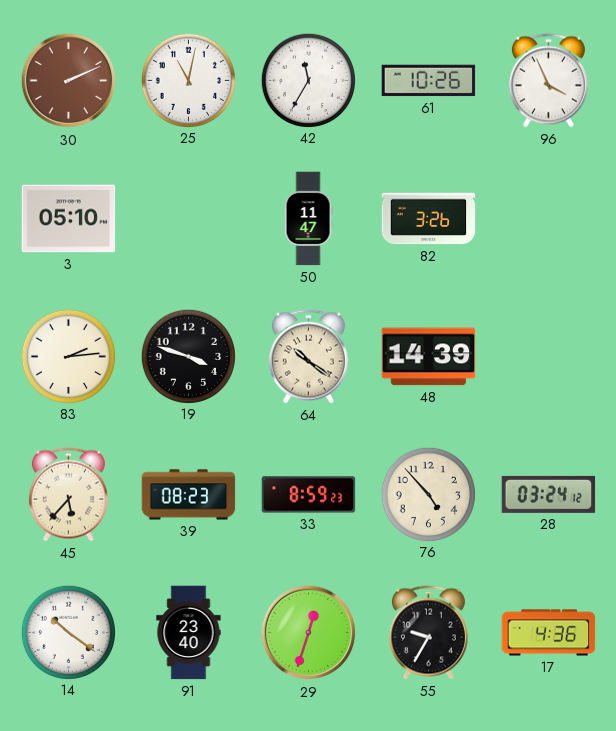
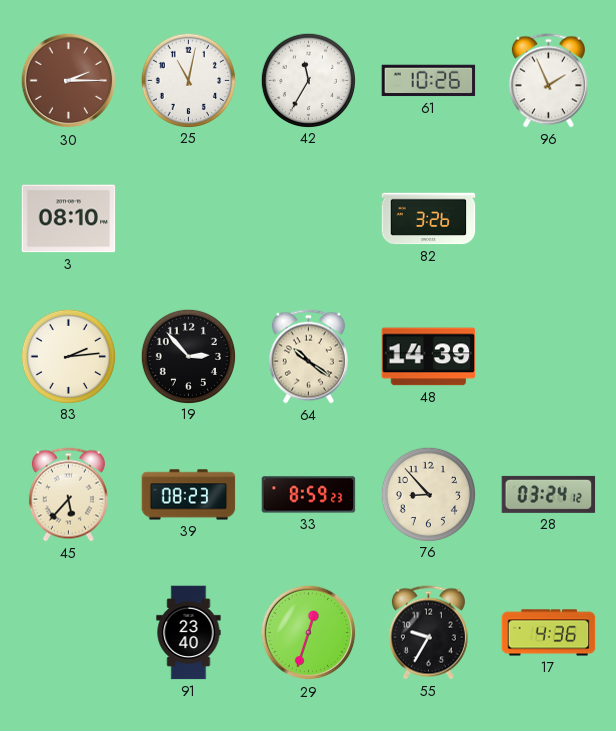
30: 2:11 -> 2:15
96: 3:56 -> 1:56
3: 05:10 -> 08:10
50: 11:47 -> none
19: 3:48 -> 2:53
76: 4:53 -> 8:53
14: 10:21 -> none
